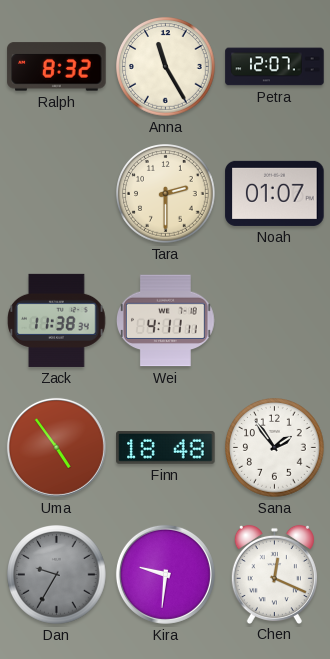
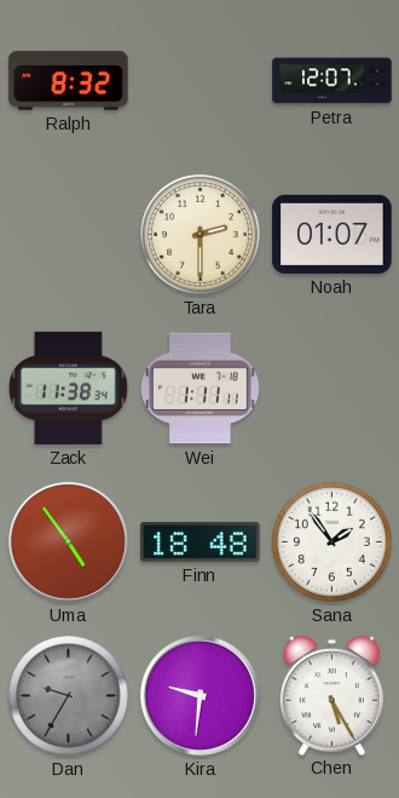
Anna: 11:25 -> none
Wei: 4:11 -> 1:11
Chen: 12:19 -> 5:25
